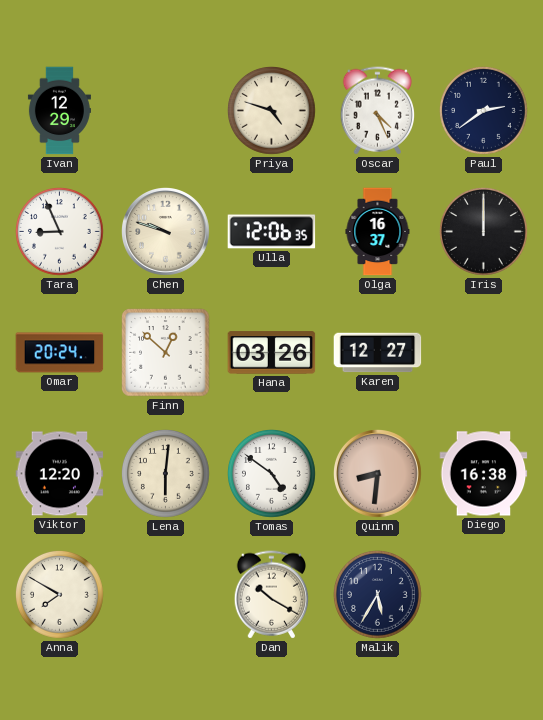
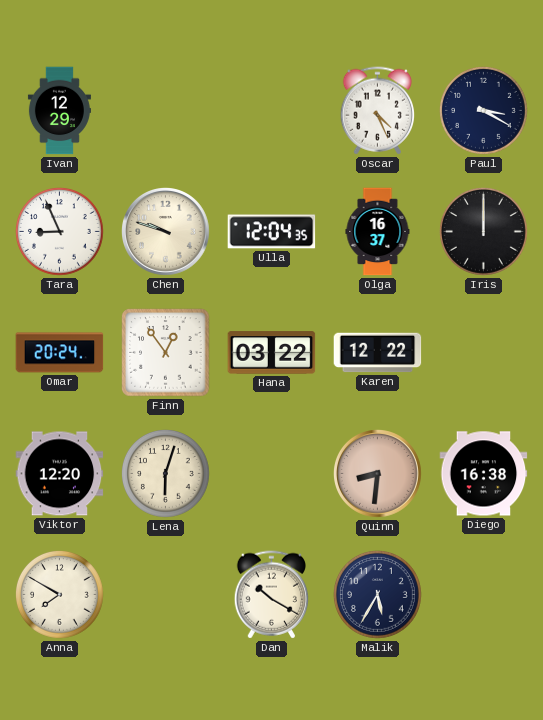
Priya: 4:48 -> none
Paul: 2:39 -> 3:20
Ulla: 12:06 -> 12:04
Finn: 12:52 -> 12:54
Hana: 03:26 -> 03:22
Karen: 12:27 -> 12:22
Lena: 6:01 -> 6:03
Tomas: 4:51 -> none
